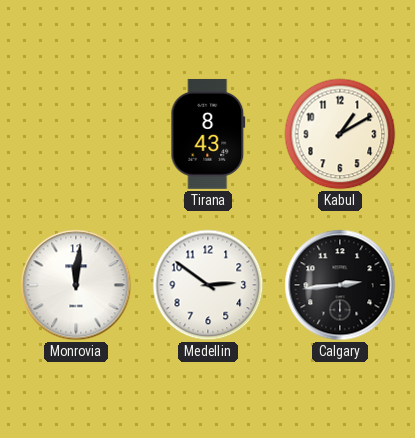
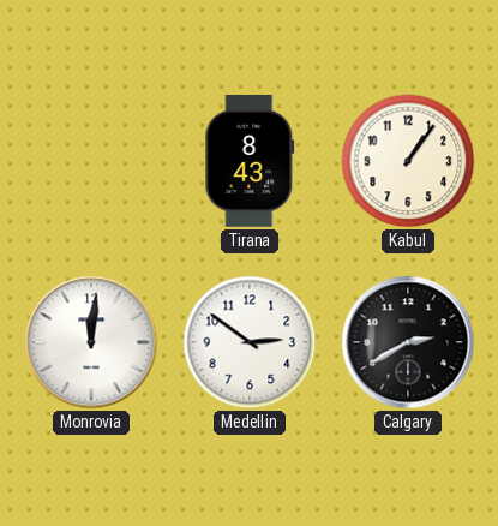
Kabul: 1:10 -> 1:06
Calgary: 2:44 -> 2:40
